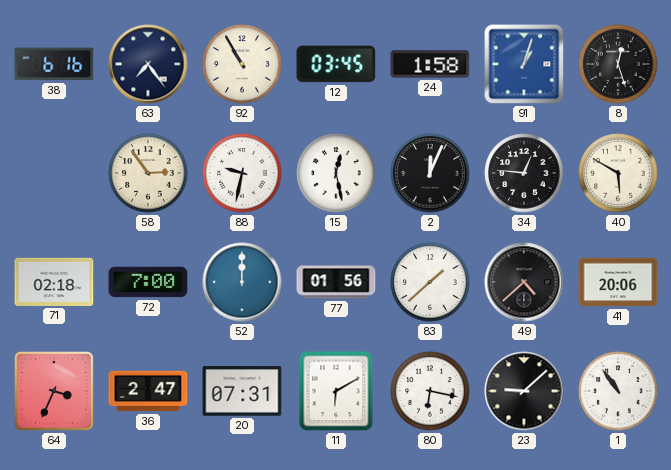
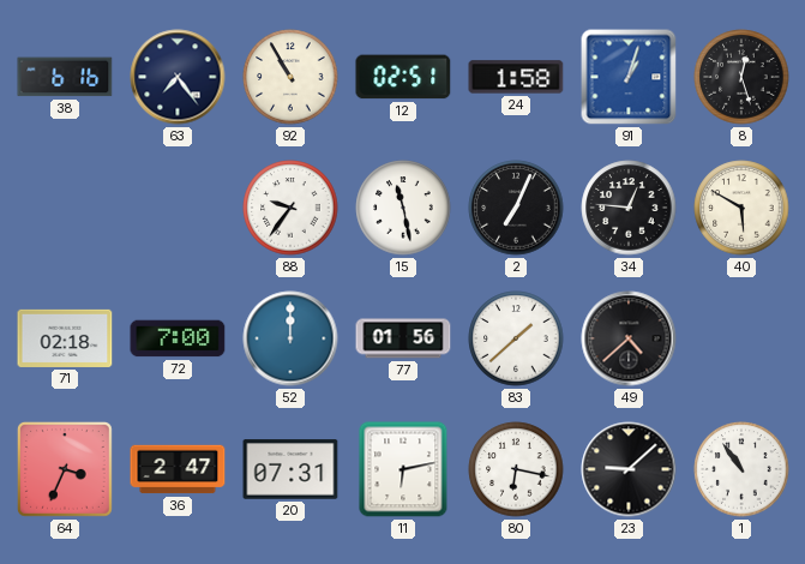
12: 03:45 -> 02:51
58: 2:54 -> none
88: 9:32 -> 9:36
15: 12:28 -> 11:28
2: 12:04 -> 7:04
41: 20:06 -> none
11: 6:10 -> 6:13
